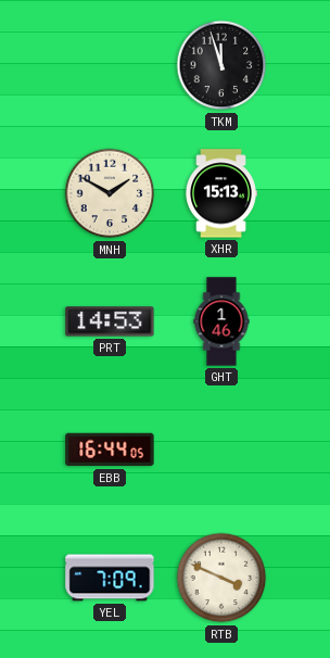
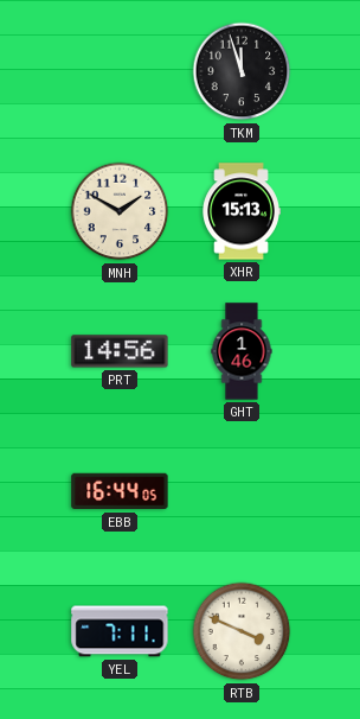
PRT: 14:53 -> 14:56
YEL: 7:09 -> 7:11
